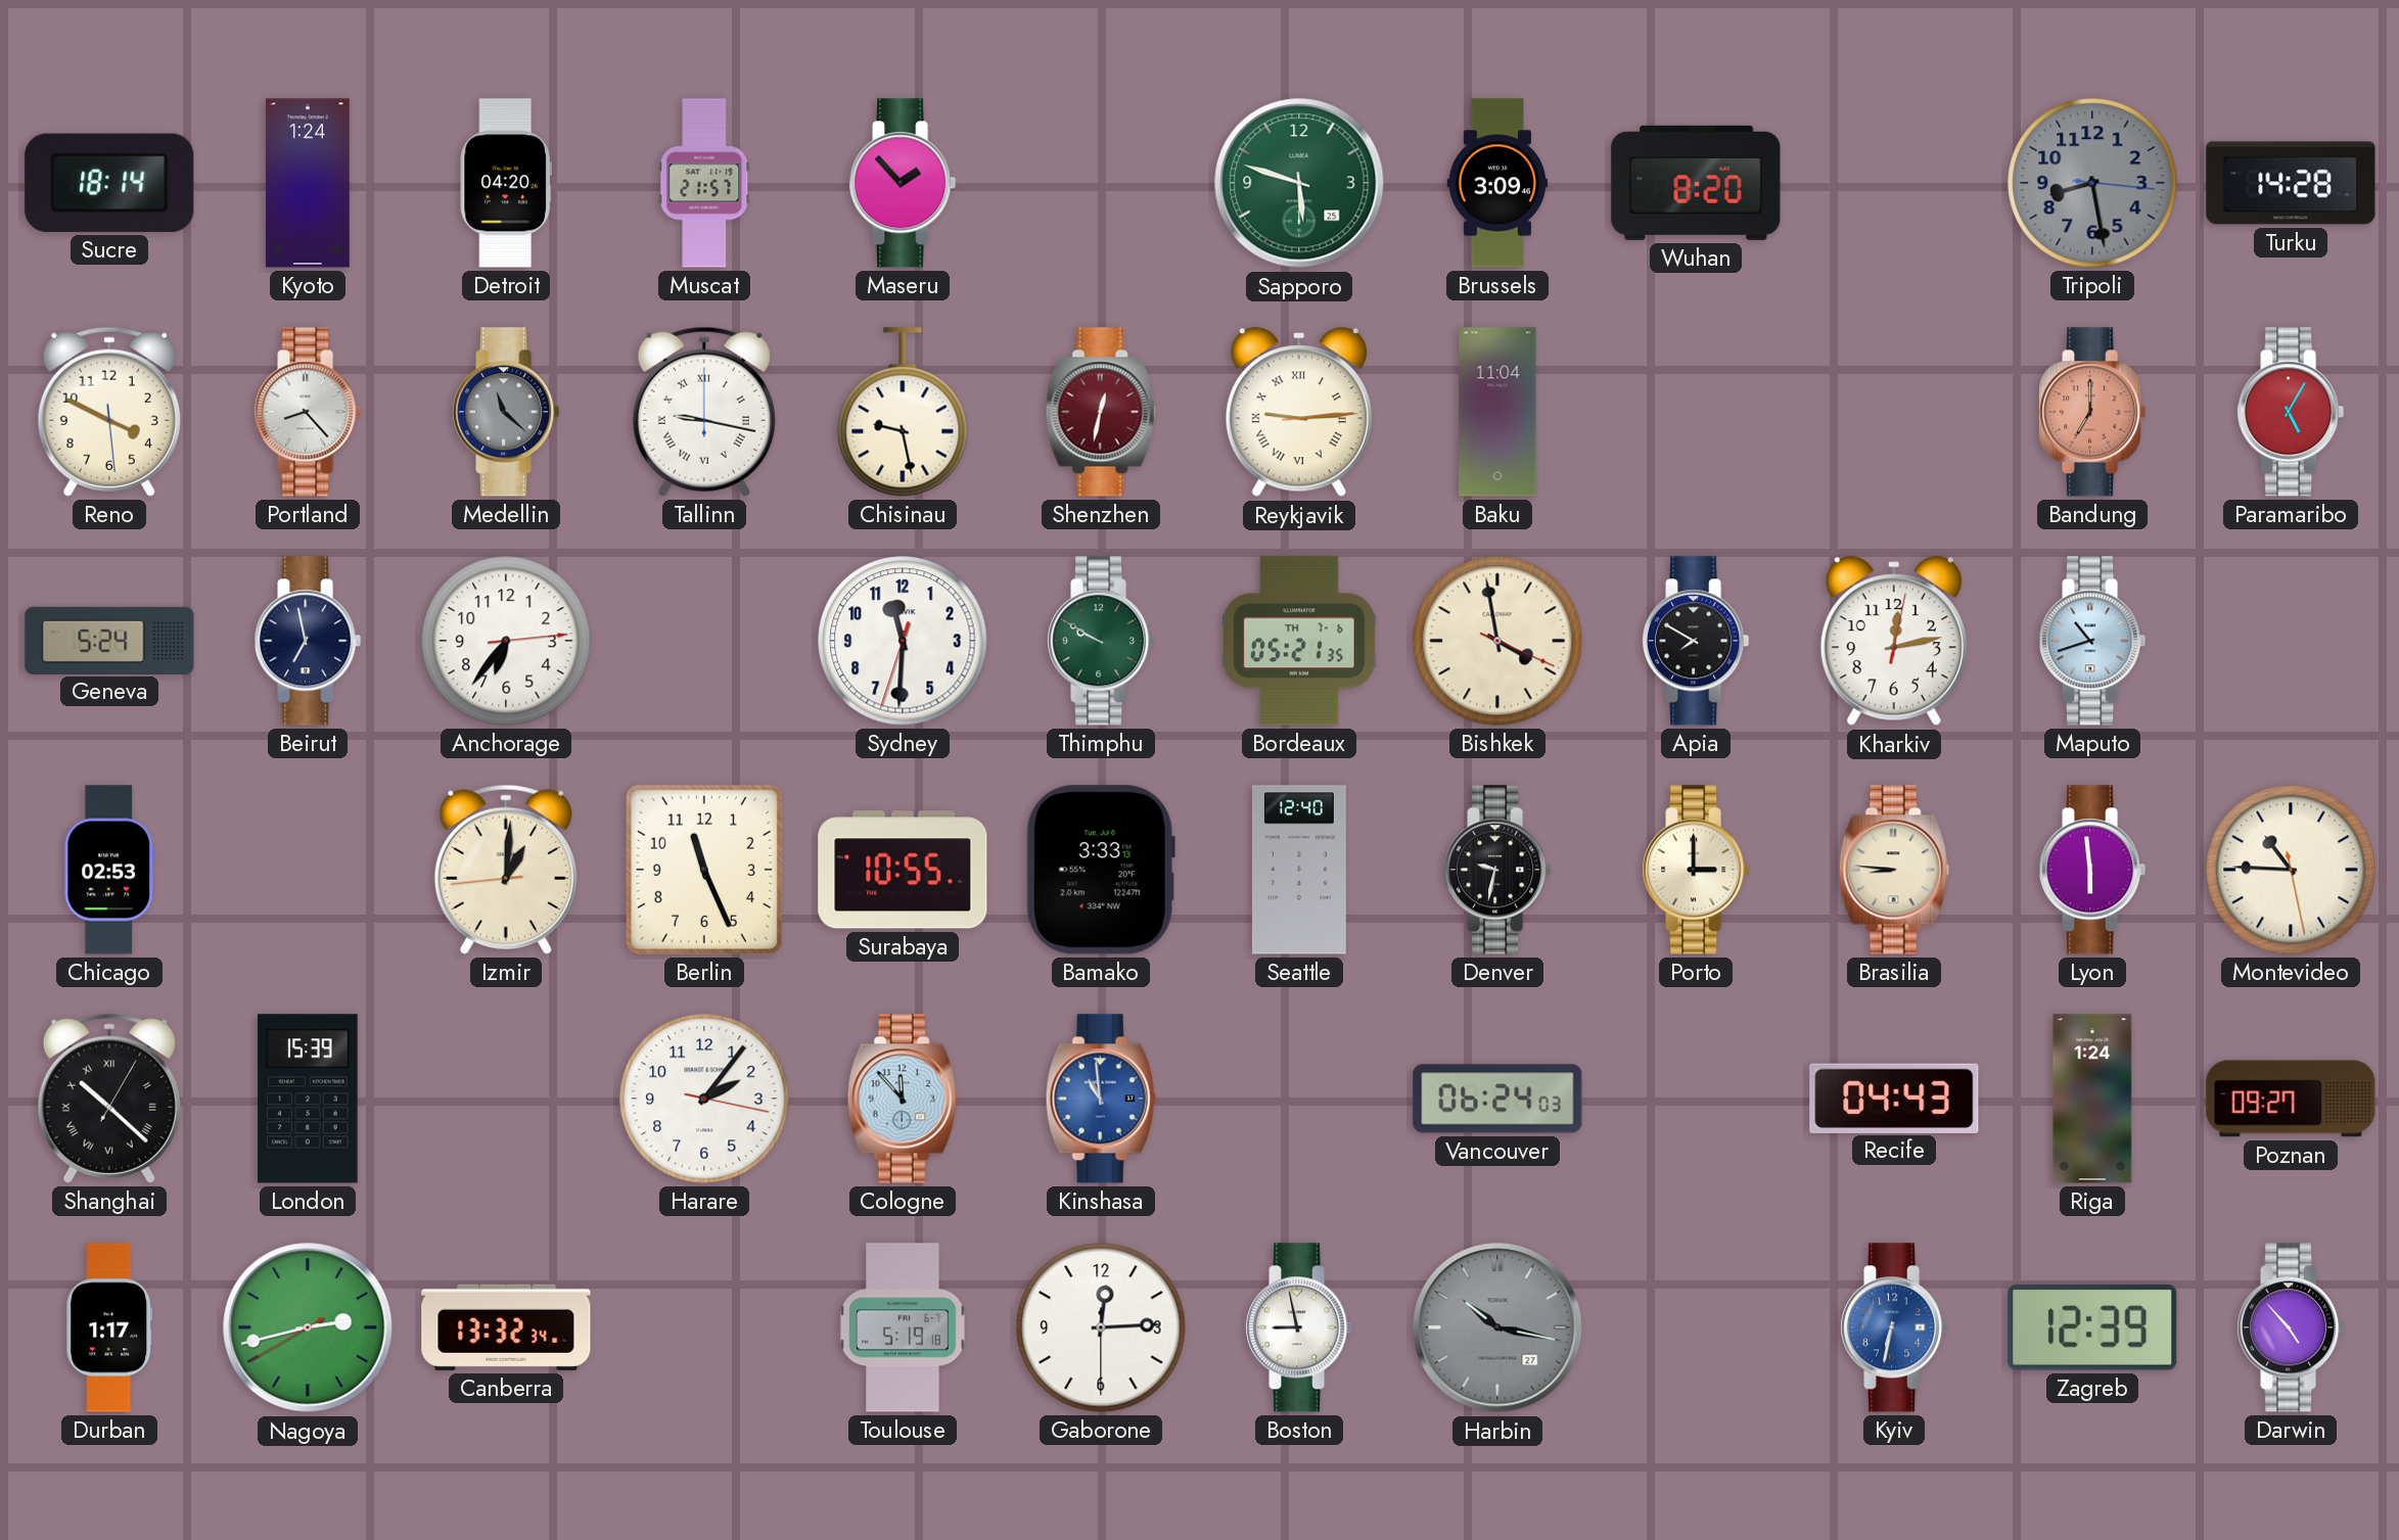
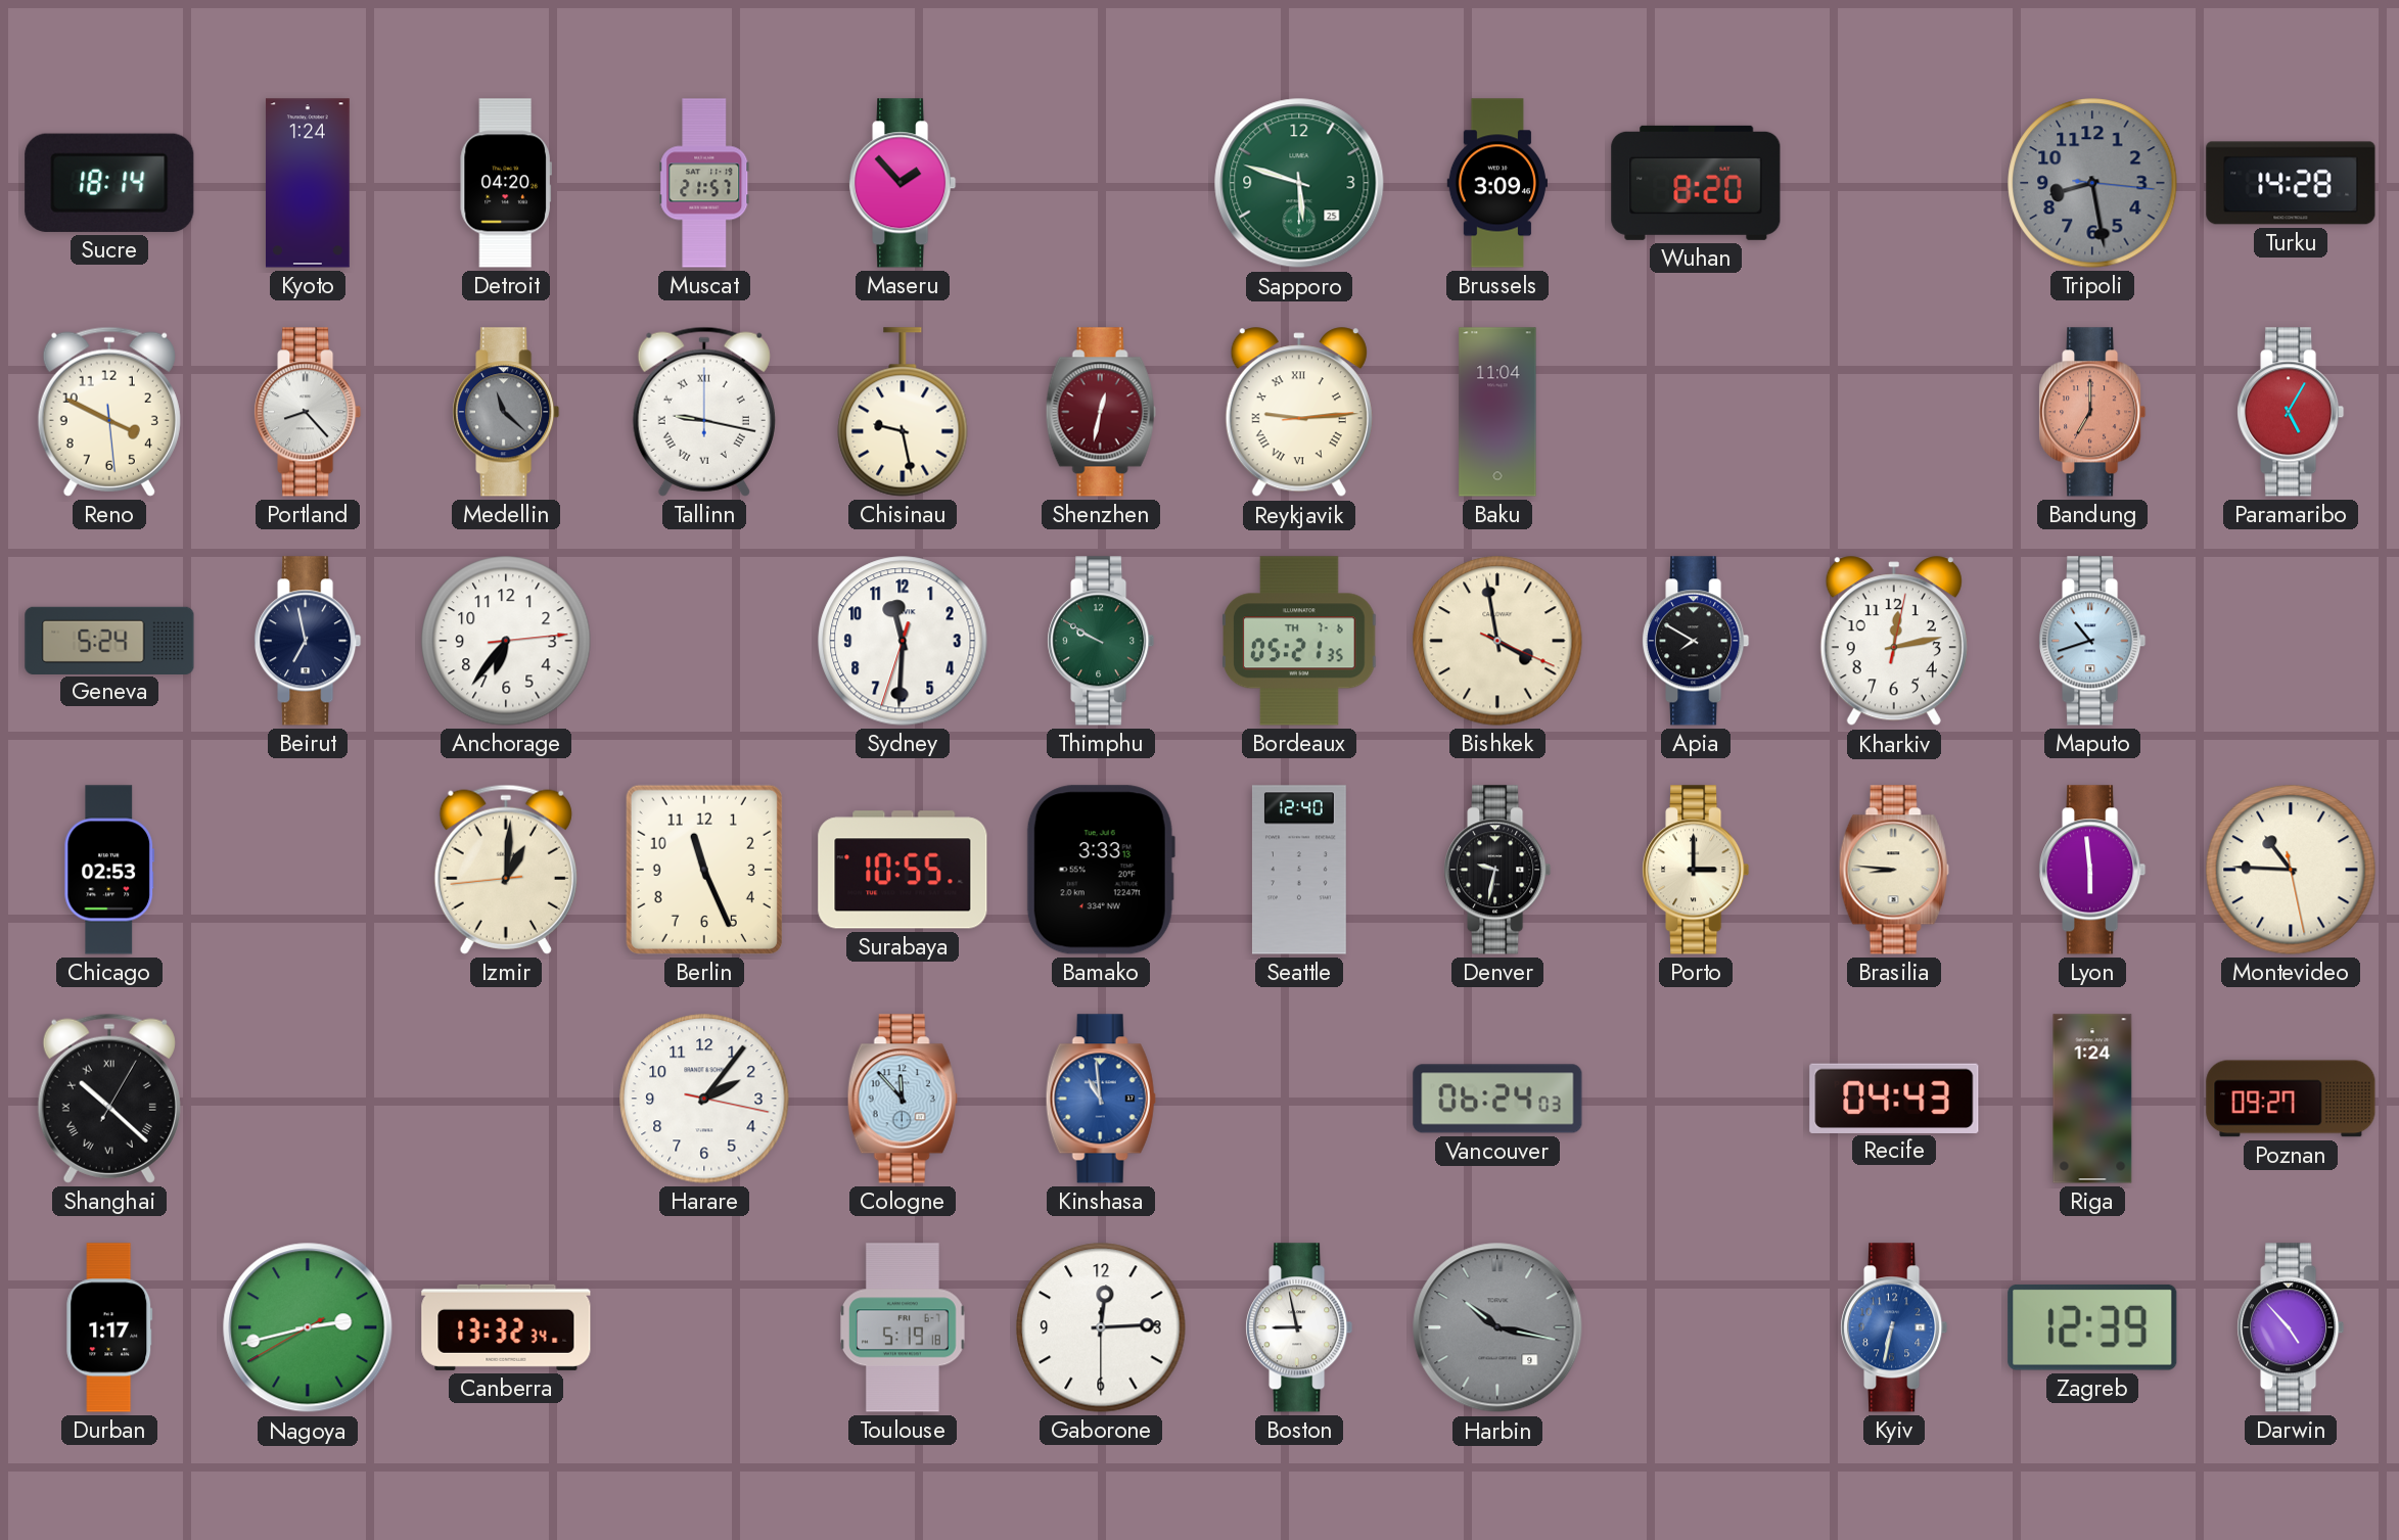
London: 15:39 -> none
Harbin date: 27 -> 9
